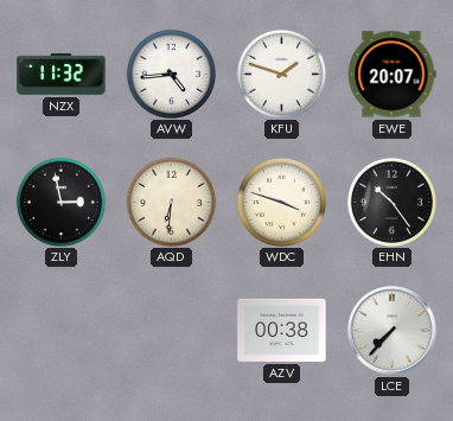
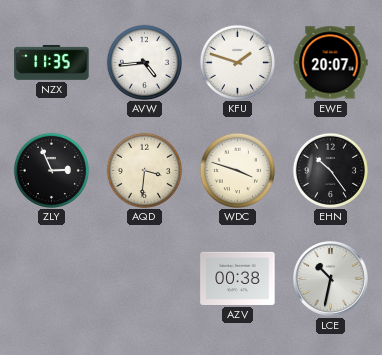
NZX: 11:32 -> 11:35
ZLY: 2:58 -> 2:56
AQD: 6:31 -> 3:31
LCE: 7:37 -> 10:32
